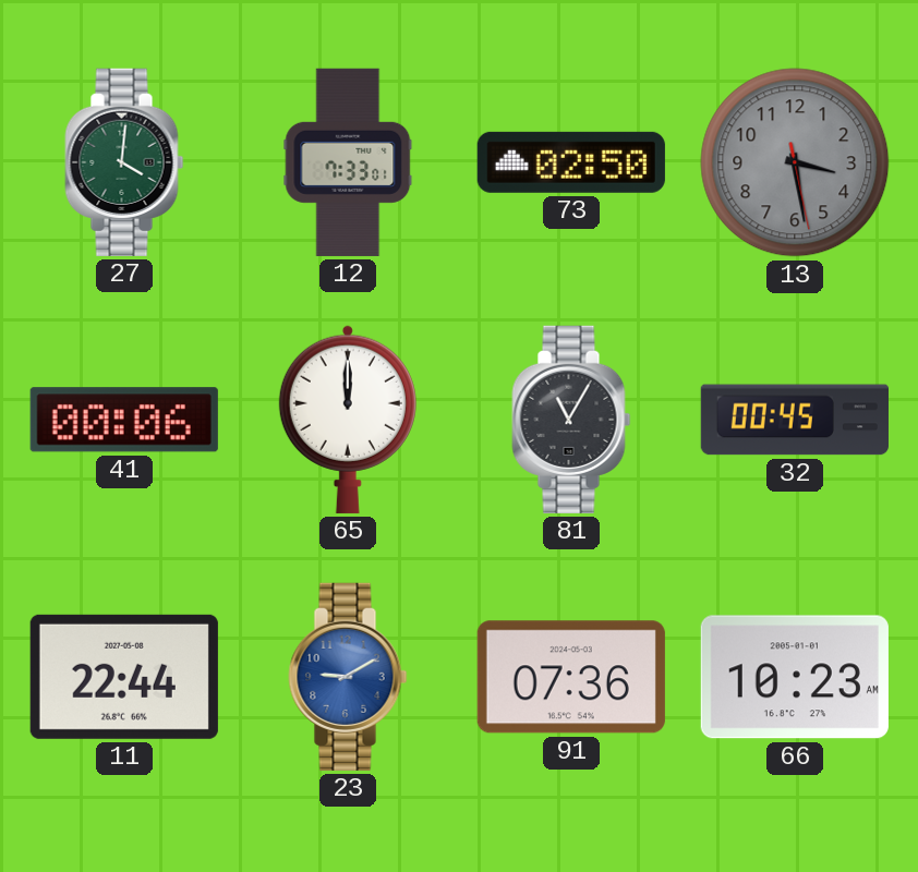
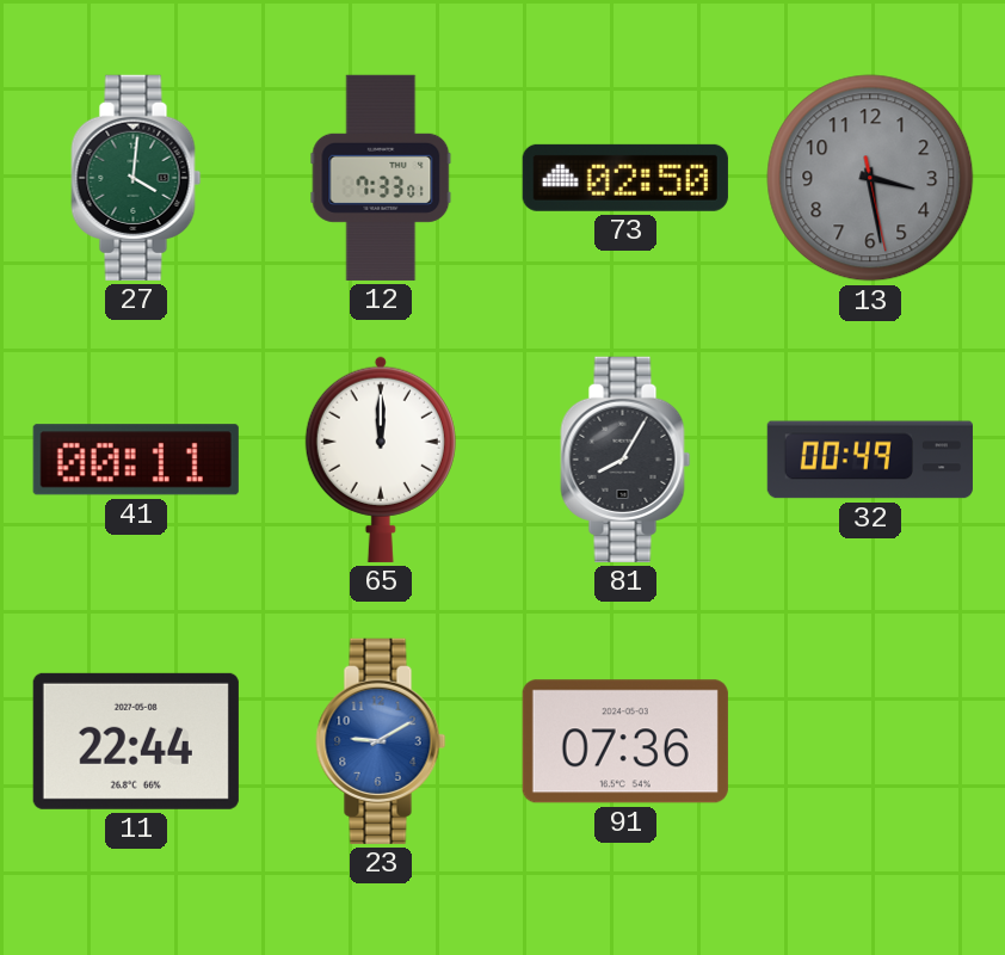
41: 00:06 -> 00:11
81: 11:05 -> 8:05
32: 00:45 -> 00:49
66: 10:23 -> none
